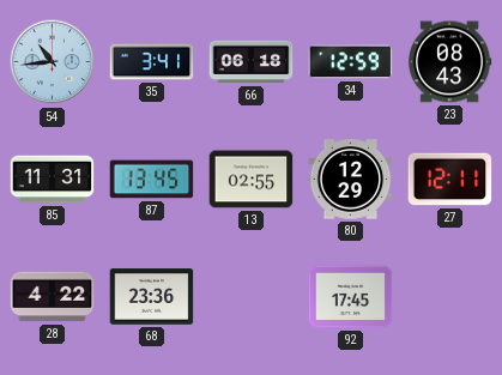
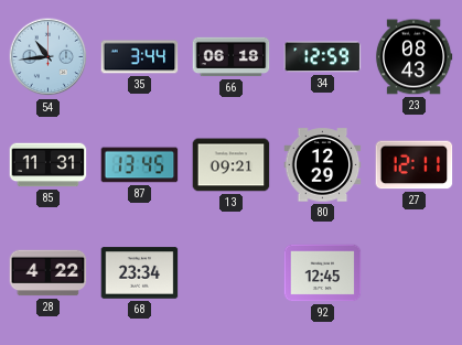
35: 3:41 -> 3:44
13: 02:55 -> 09:21
68: 23:36 -> 23:34
92: 17:45 -> 12:45
